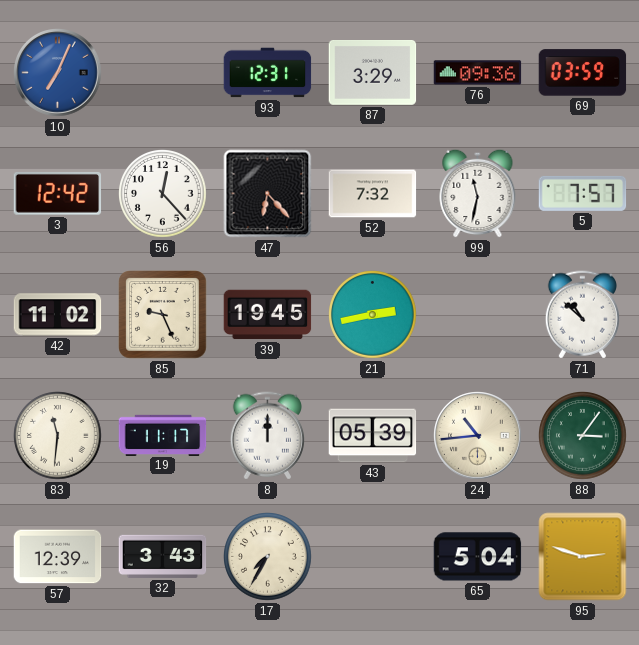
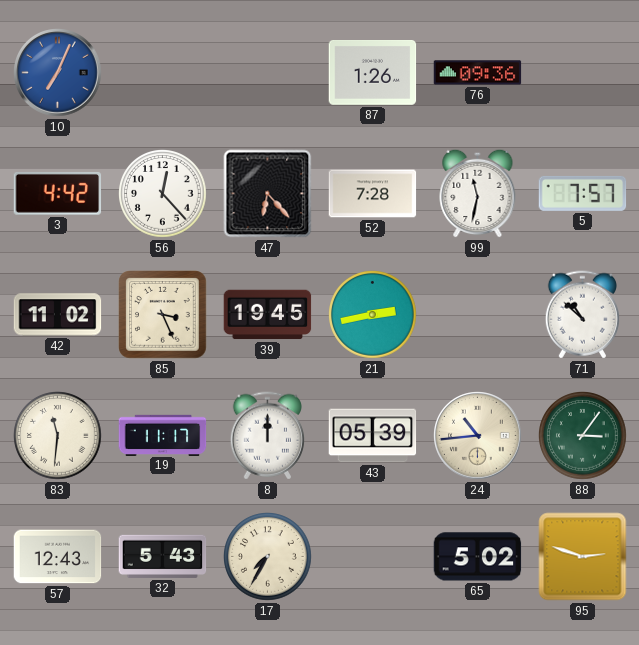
93: 12:31 -> none
87: 3:29 -> 1:26
69: 03:59 -> none
3: 12:42 -> 4:42
52: 7:32 -> 7:28
85: 9:26 -> 3:26
57: 12:39 -> 12:43
32: 3:43 -> 5:43
65: 5:04 -> 5:02
